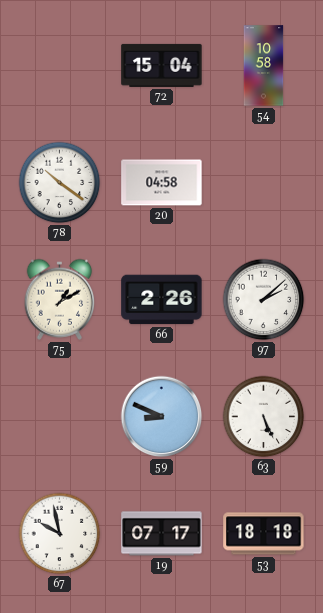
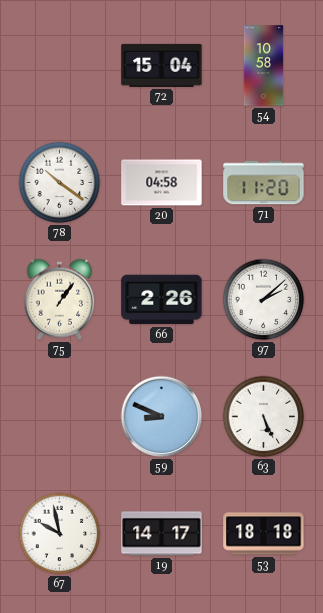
71: none -> 11:20
75: 1:10 -> 1:06
19: 07:17 -> 14:17
